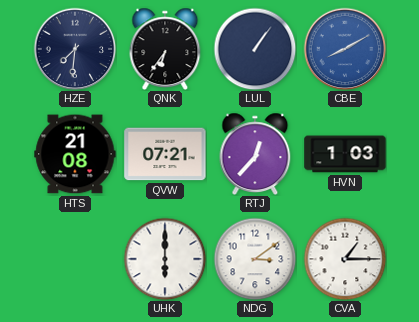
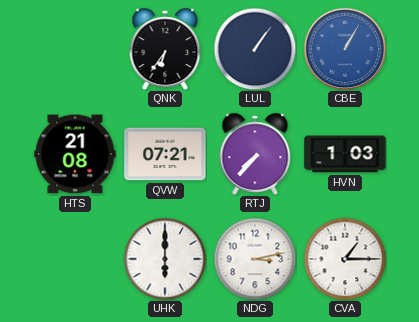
HZE: 7:31 -> none
CBE: 8:10 -> 1:05
RTJ: 12:37 -> 7:37
NDG: 3:09 -> 3:13
